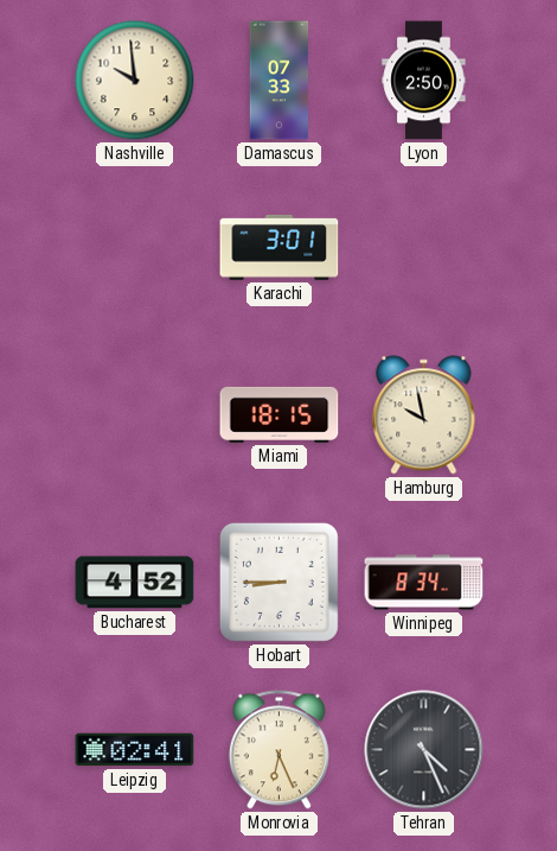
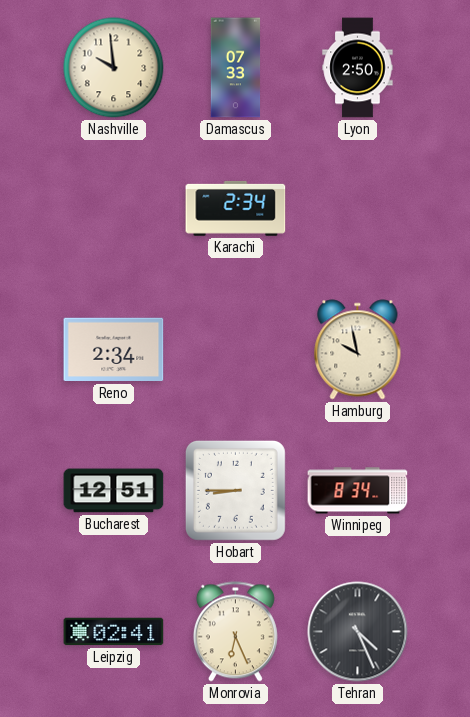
Karachi: 3:01 -> 2:34
Reno: none -> 2:34
Miami: 18:15 -> none
Bucharest: 4:52 -> 12:51
